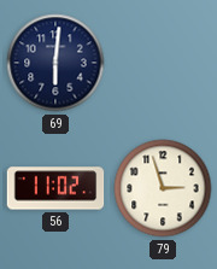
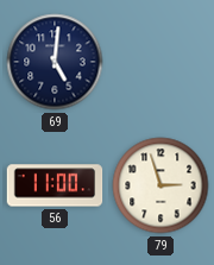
69: 6:01 -> 5:01
56: 11:02 -> 11:00
